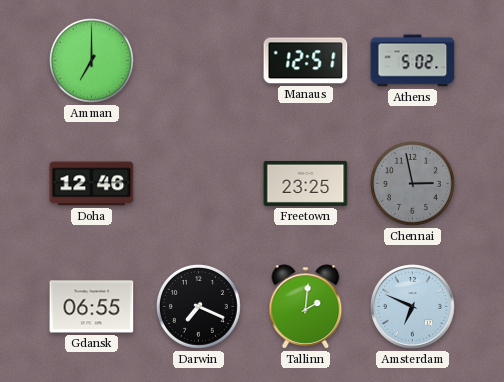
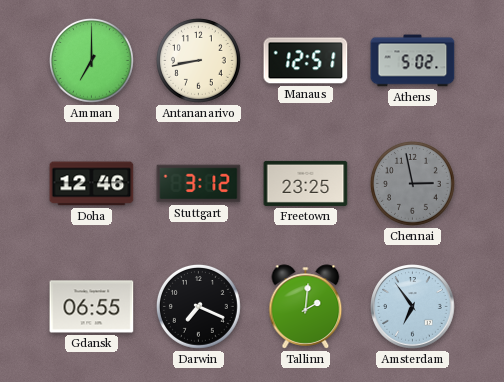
Antananarivo: none -> 8:43
Stuttgart: none -> 3:12
Amsterdam: 6:49 -> 6:54
